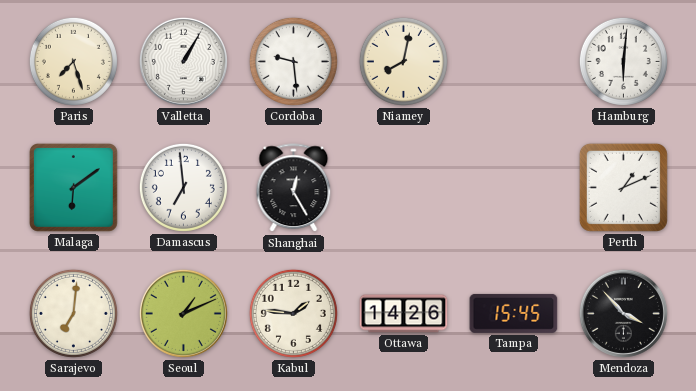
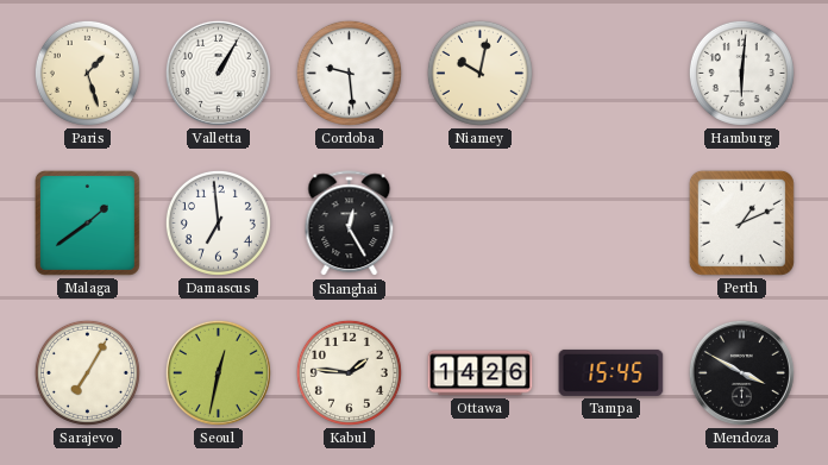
Paris: 7:27 -> 1:27
Niamey: 8:02 -> 10:02
Malaga: 6:09 -> 1:39
Sarajevo: 7:01 -> 7:05
Seoul: 1:11 -> 12:32
Mendoza: 3:53 -> 3:50
